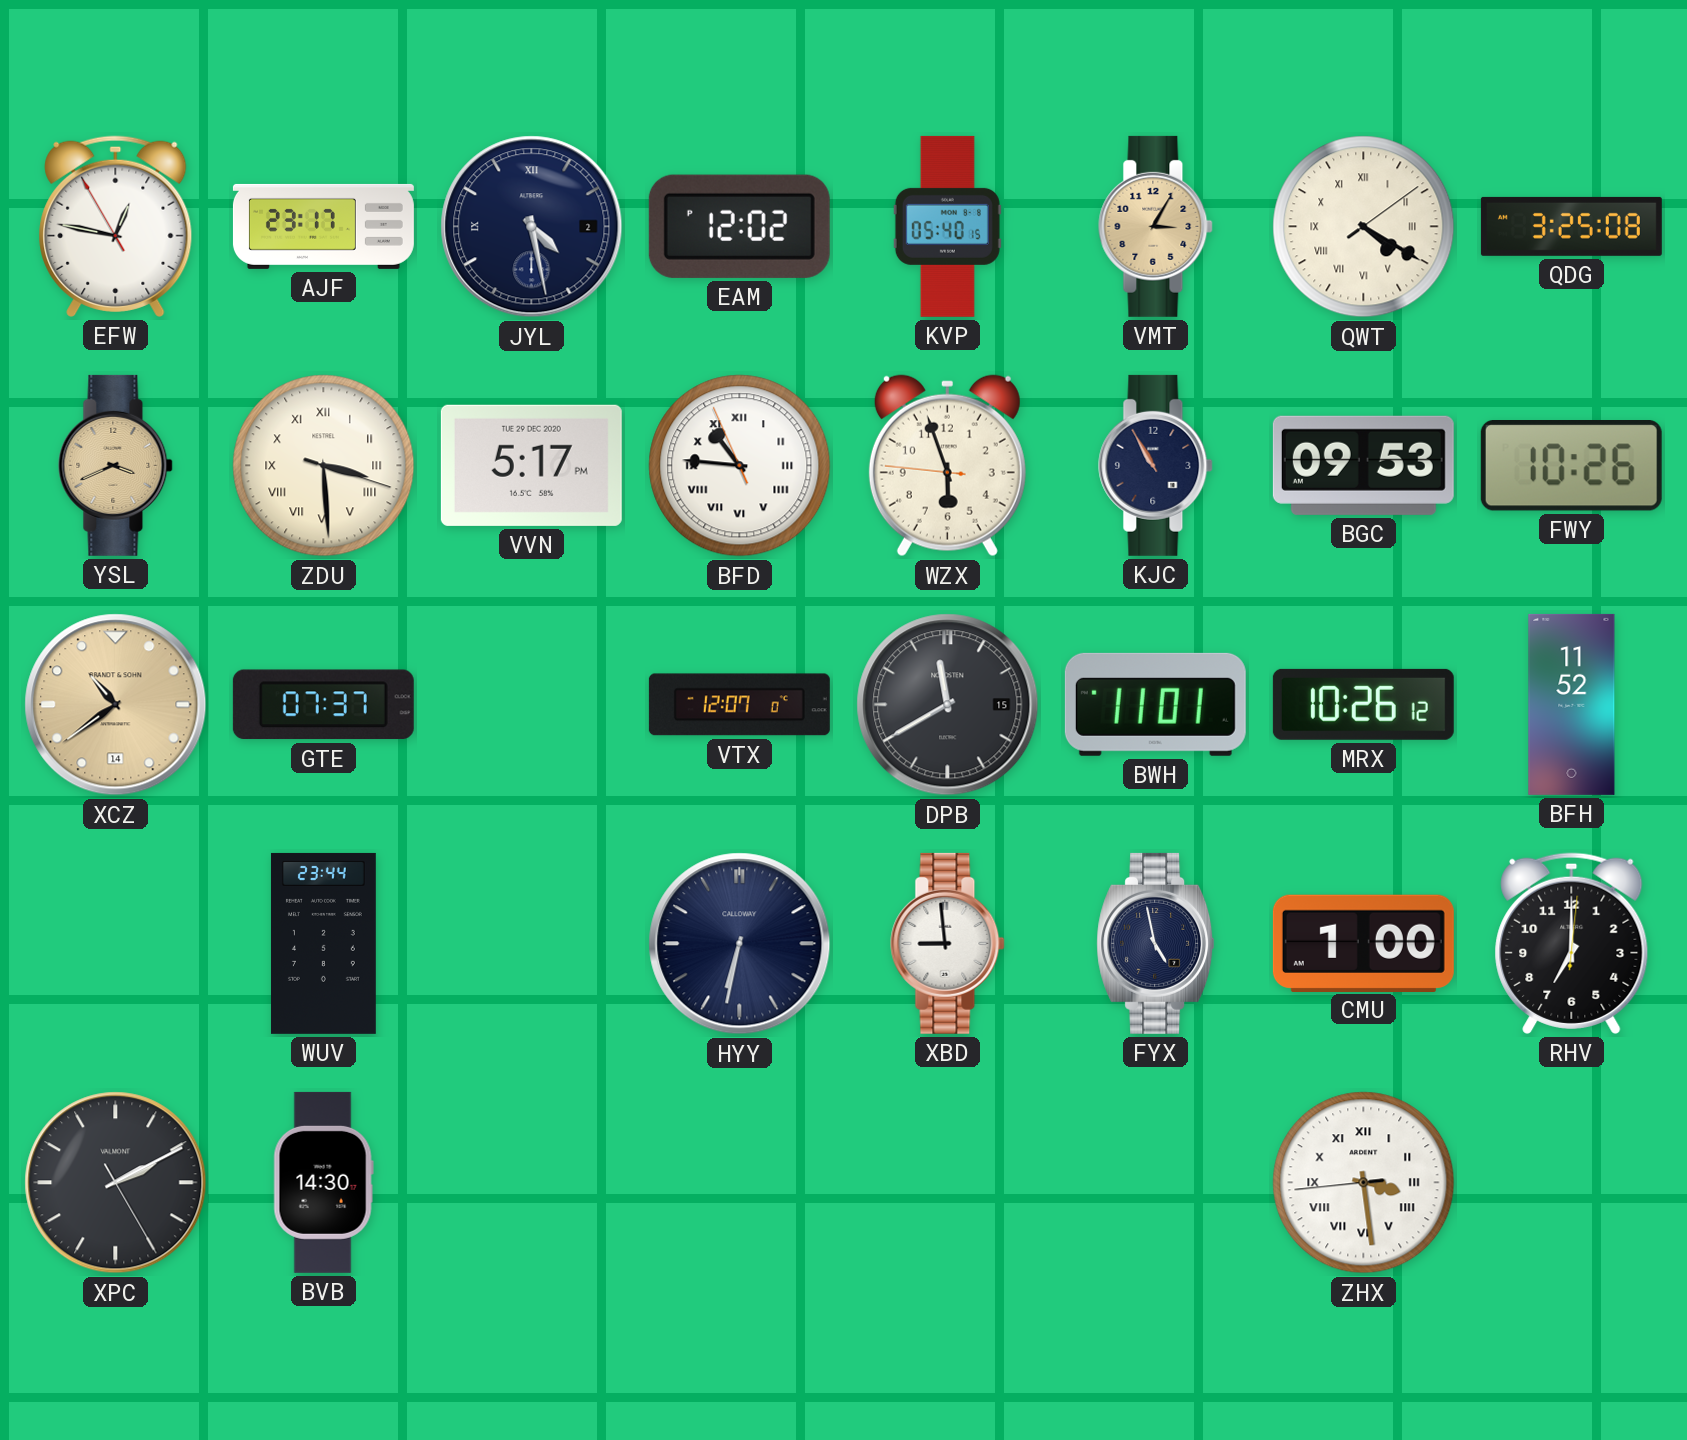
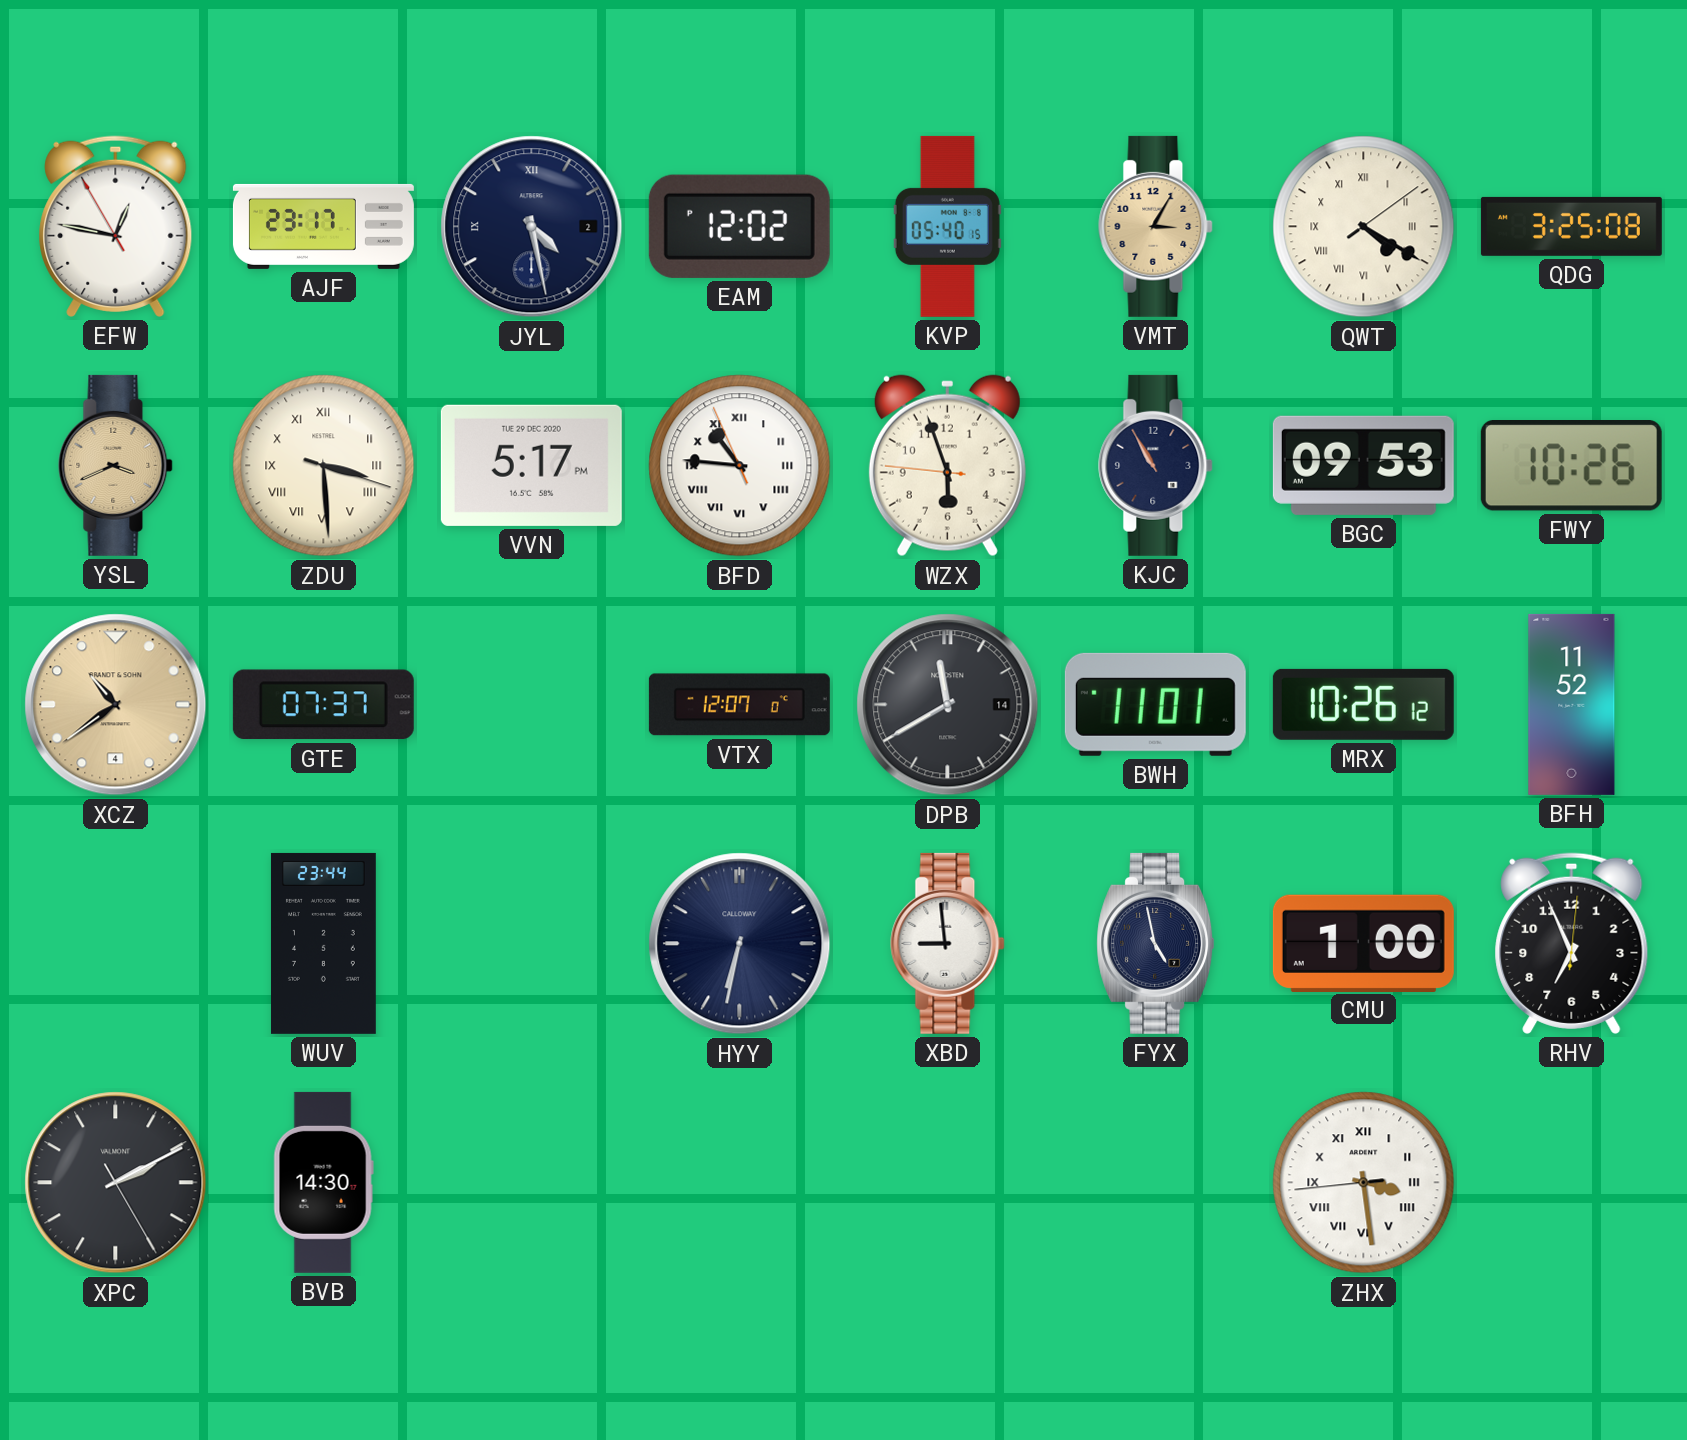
XCZ date: 14 -> 4
DPB date: 15 -> 14
RHV: 7:00 -> 6:56
